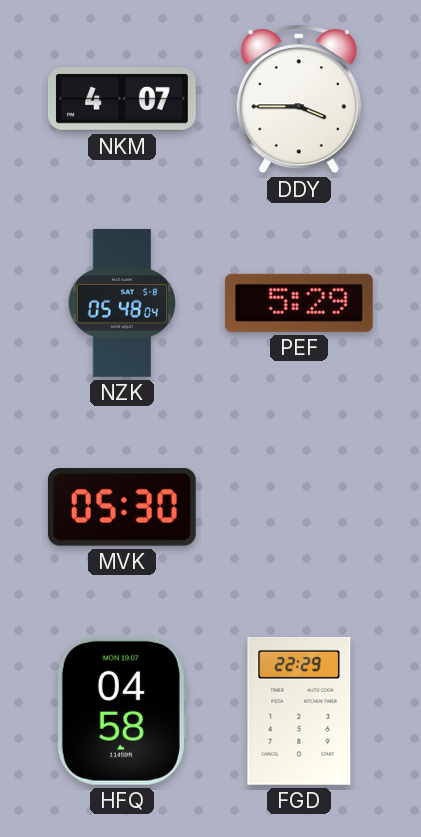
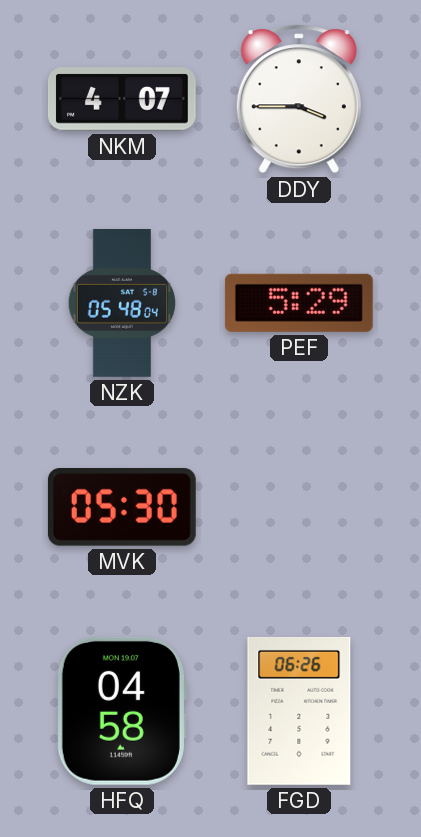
FGD: 22:29 -> 06:26
